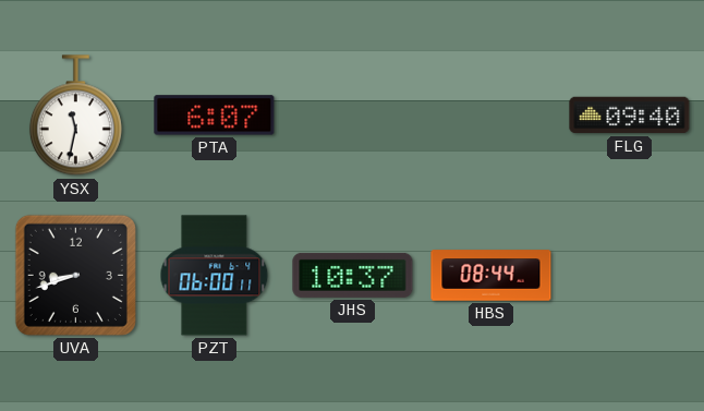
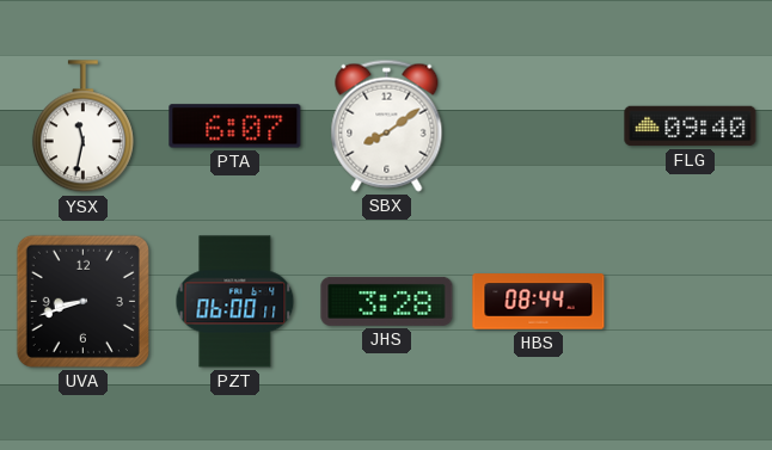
SBX: none -> 8:09
JHS: 10:37 -> 3:28
